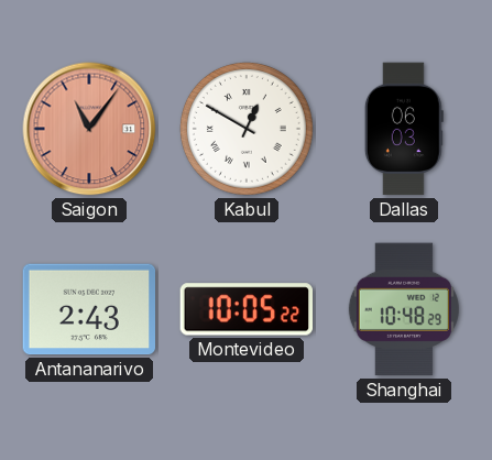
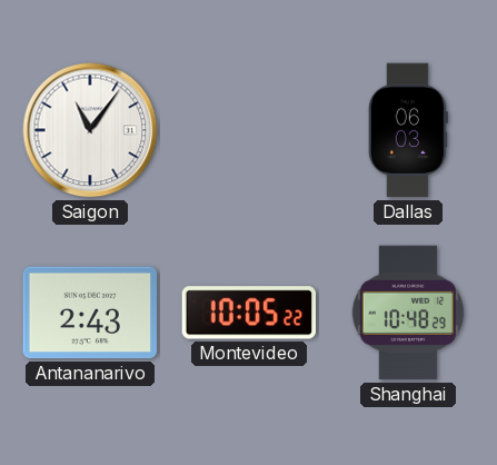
Saigon dial: salmon -> white
Kabul: 12:50 -> none
